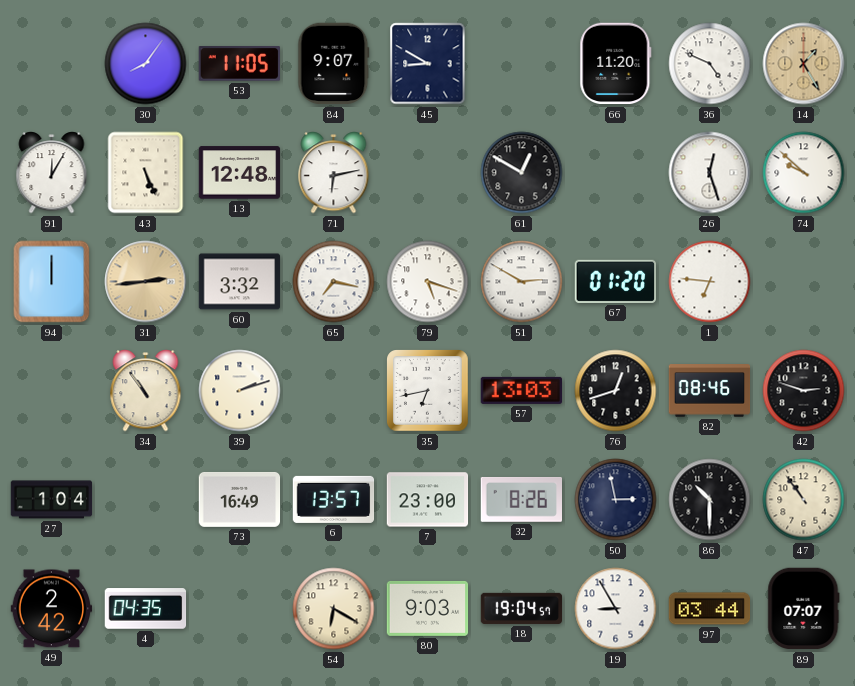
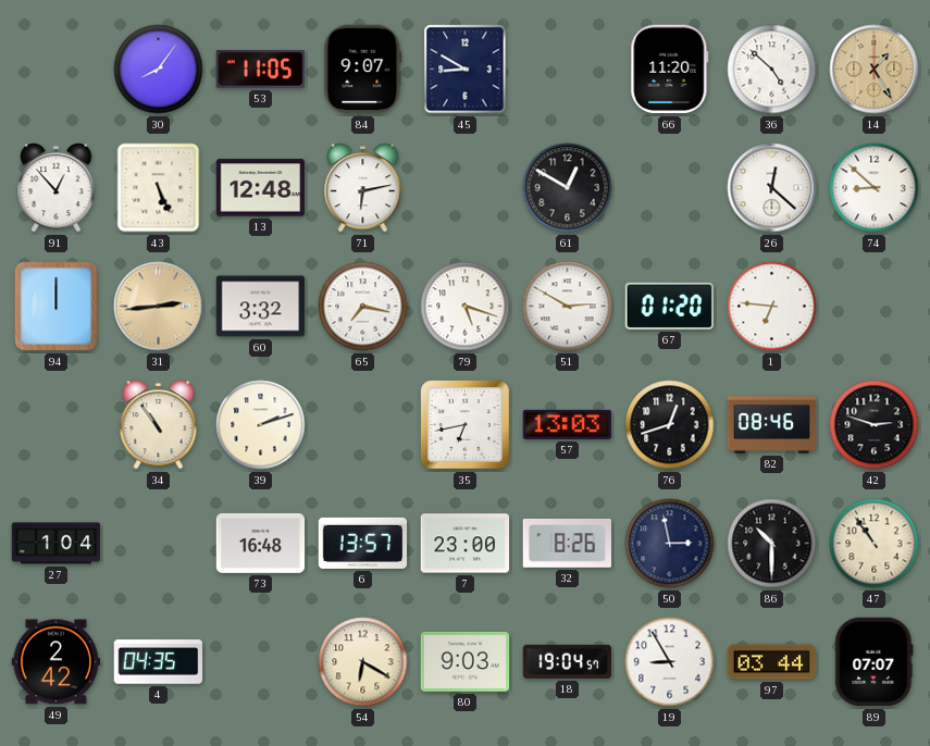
36: 4:49 -> 4:52
91: 12:05 -> 12:53
26: 12:27 -> 12:22
74: 9:52 -> 8:52
73: 16:49 -> 16:48
